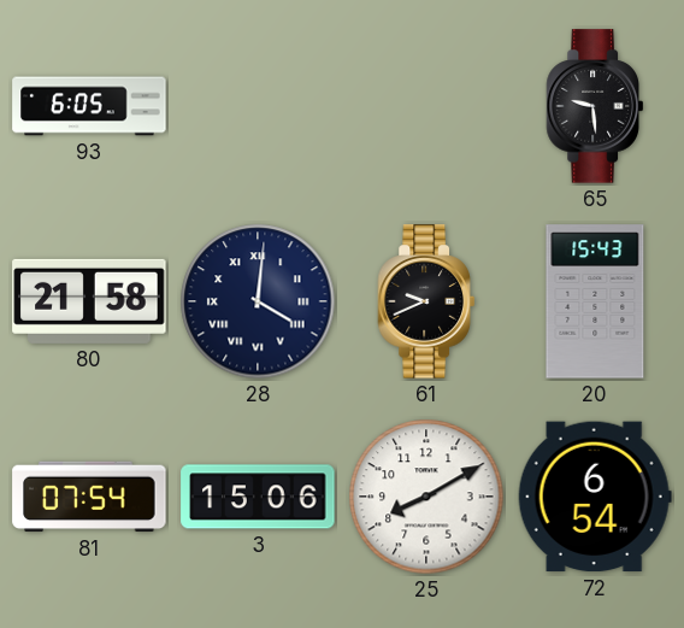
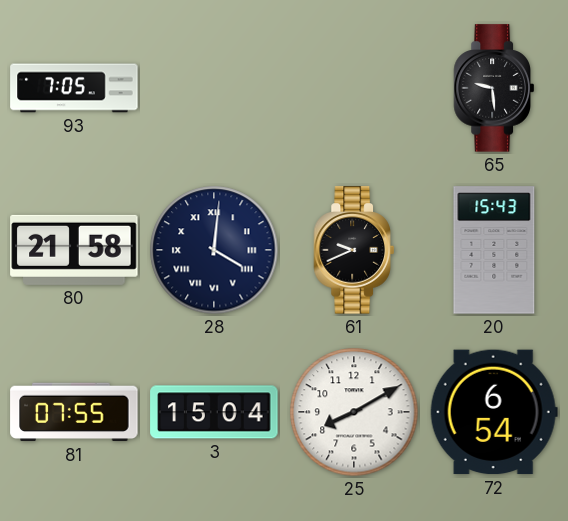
93: 6:05 -> 7:05
81: 07:54 -> 07:55
3: 15:06 -> 15:04
